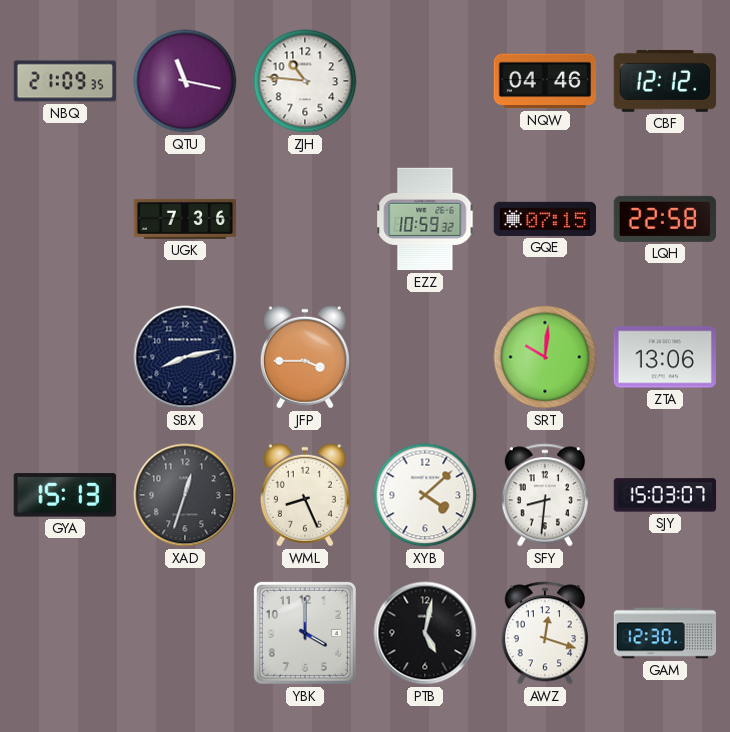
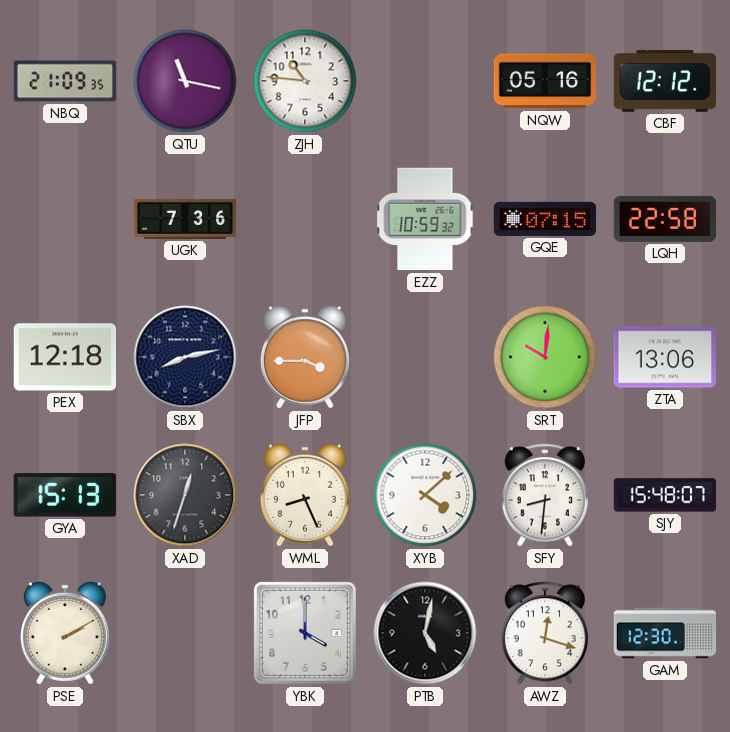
NQW: 04:46 -> 05:16
PEX: none -> 12:18
SJY: 15:03 -> 15:48
PSE: none -> 2:10
